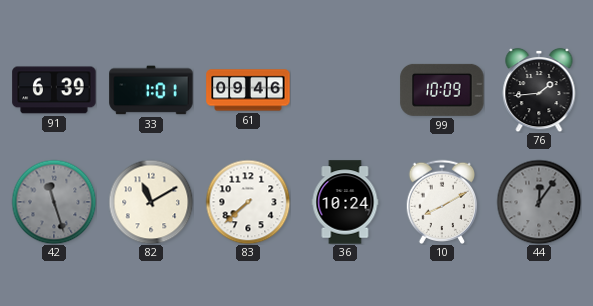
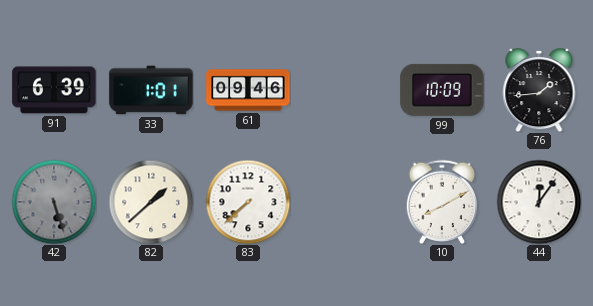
42: 11:27 -> 5:27
82: 11:10 -> 1:38
36: 10:24 -> none
44 dial: grey -> white
